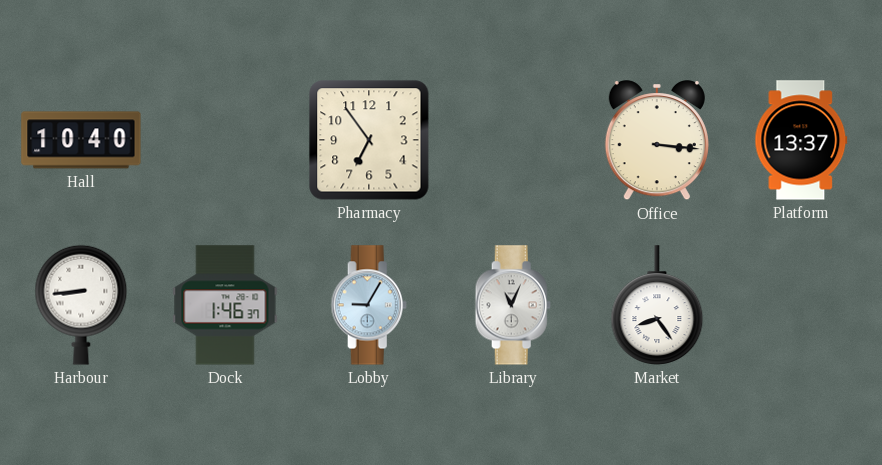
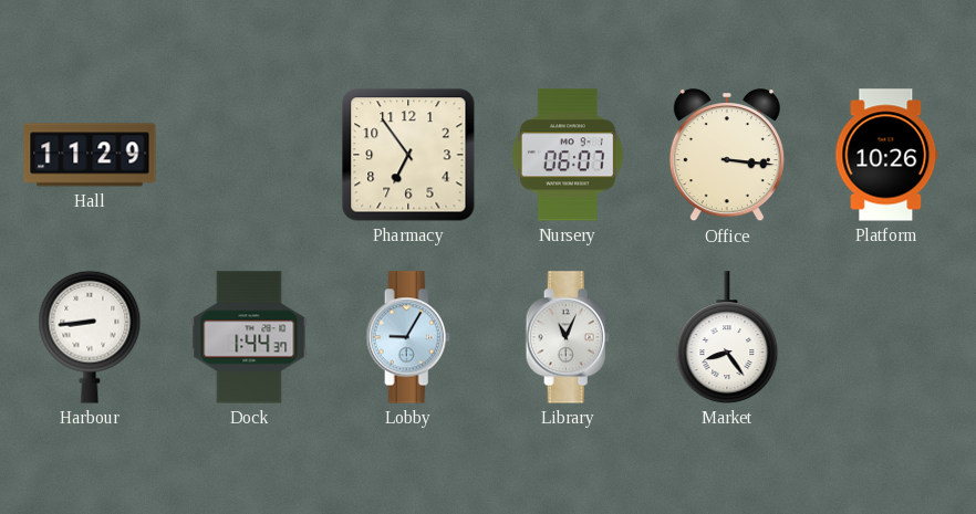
Hall: 10:40 -> 11:29
Nursery: none -> 06:07
Platform: 13:37 -> 10:26
Dock: 1:46 -> 1:44
